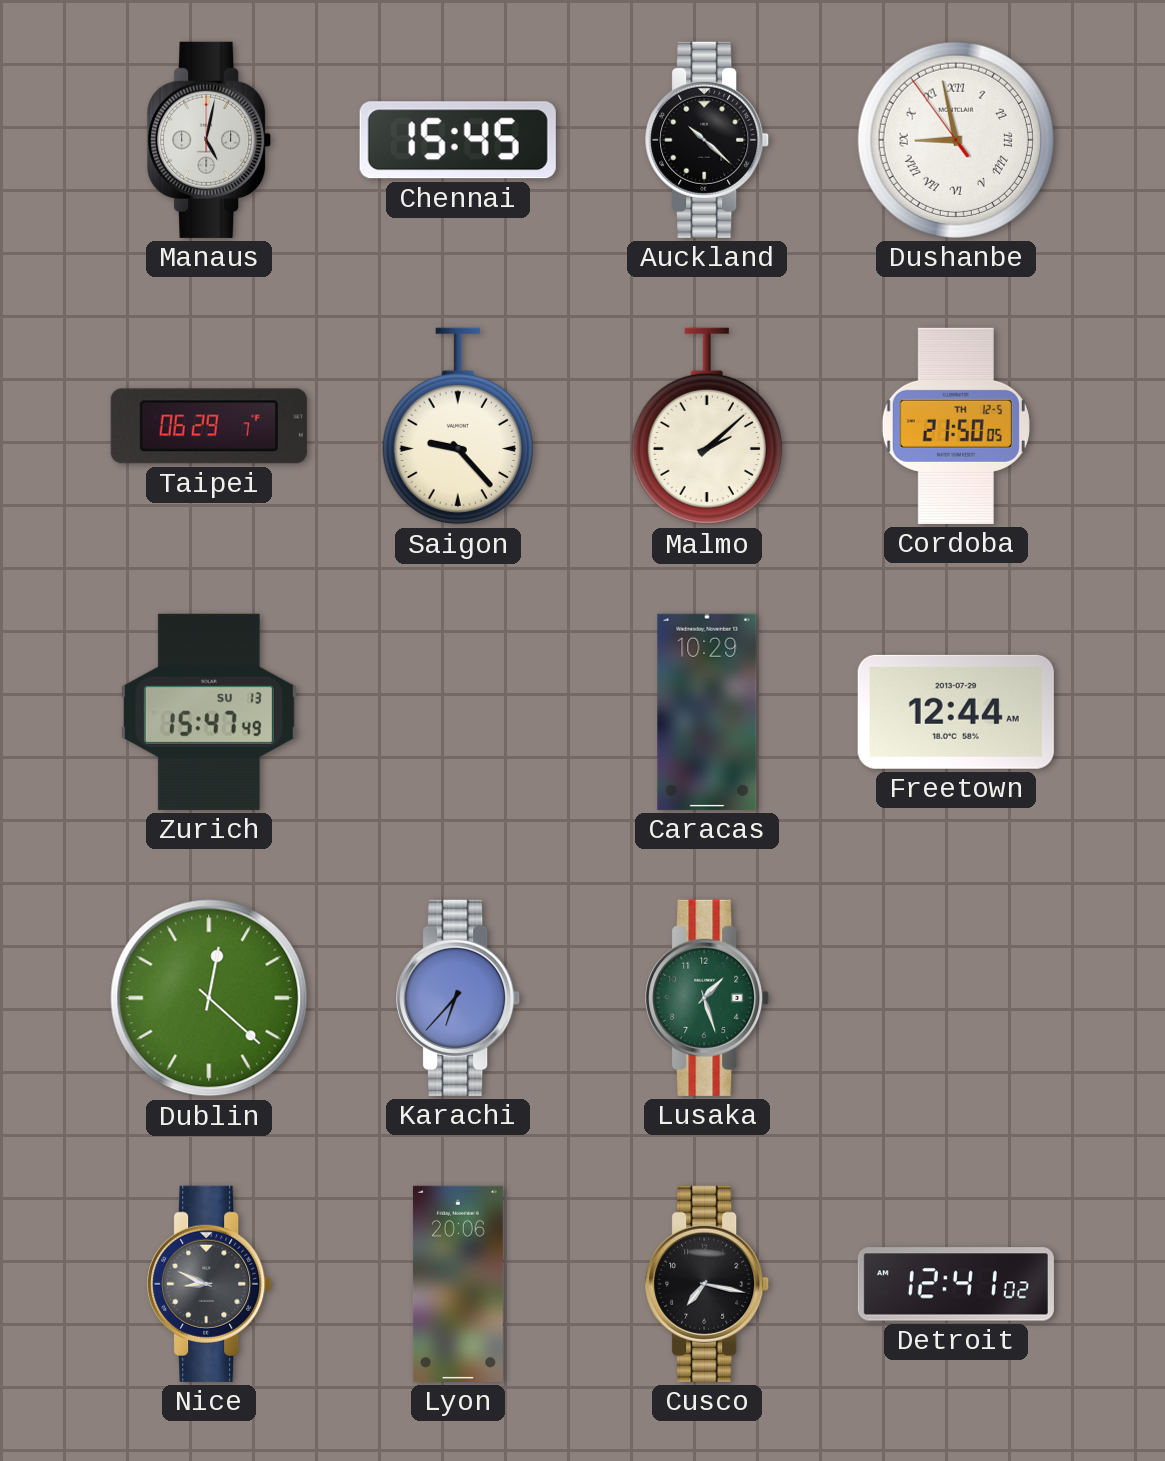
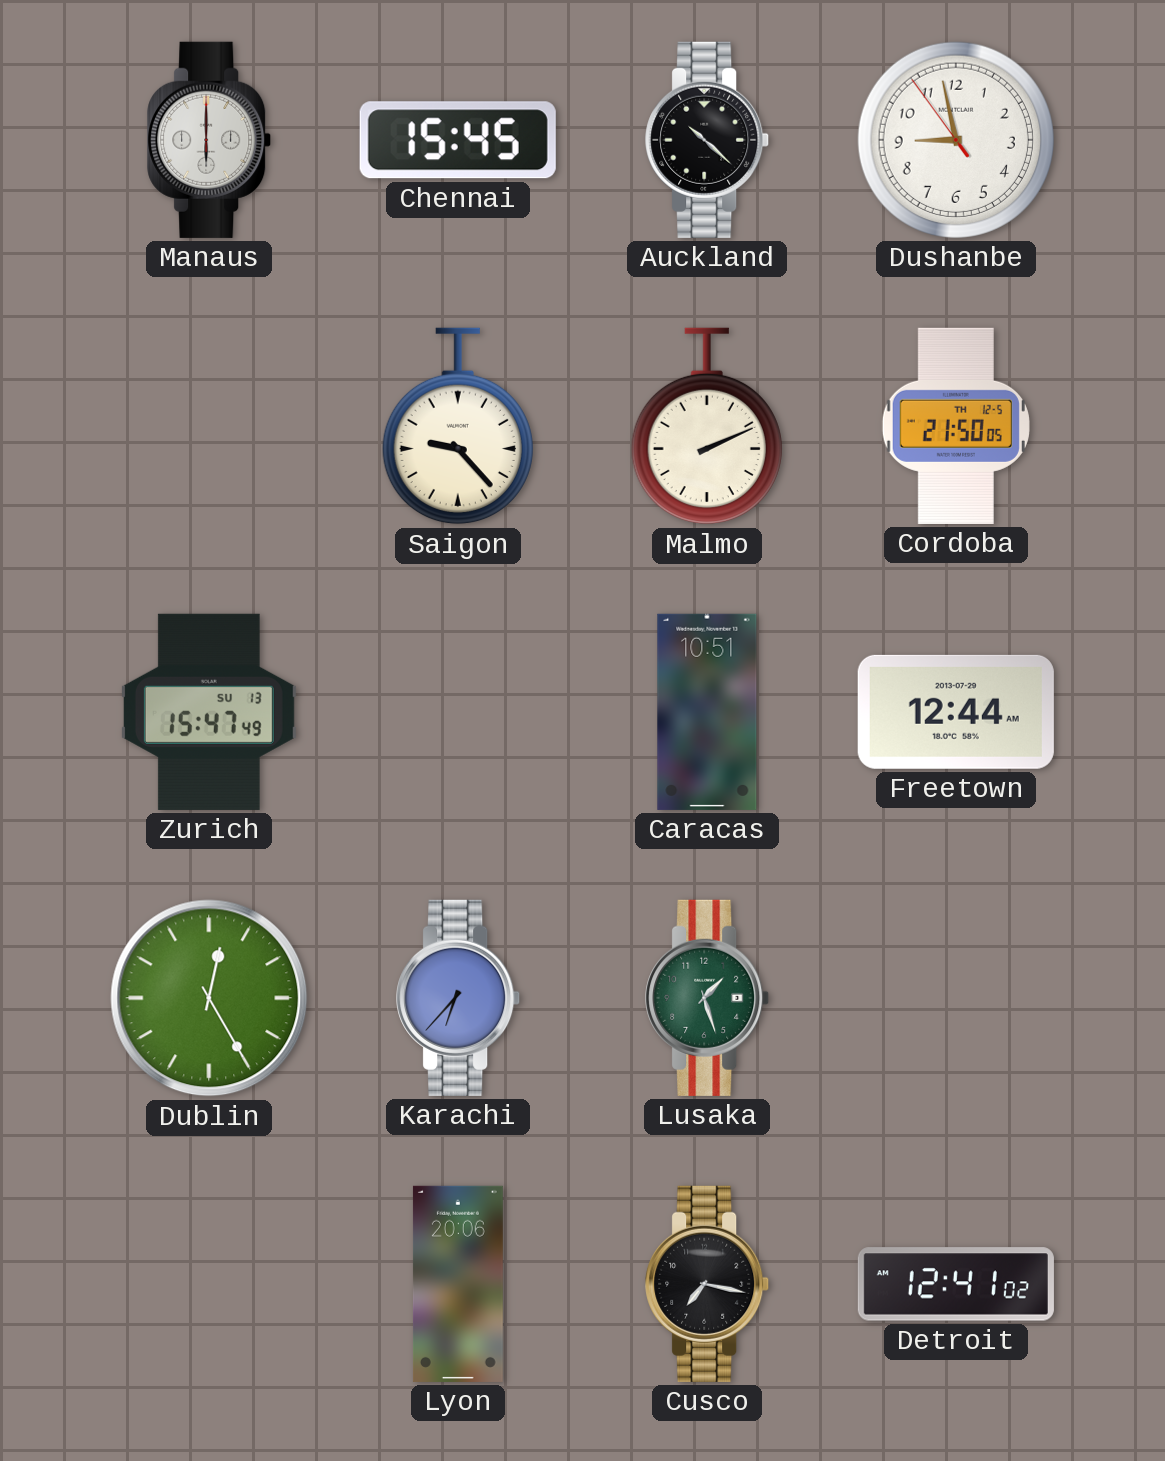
Manaus: 5:02 -> 6:00
Dushanbe numerals: Roman -> Arabic
Taipei: 06:29 -> none
Malmo: 2:08 -> 2:11
Caracas: 10:29 -> 10:51
Dublin: 12:22 -> 12:25
Nice: 8:49 -> none
